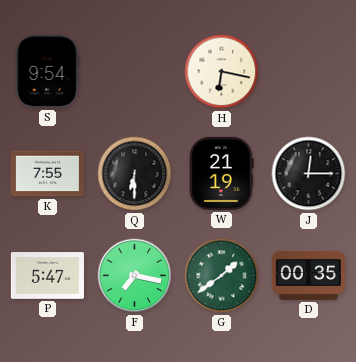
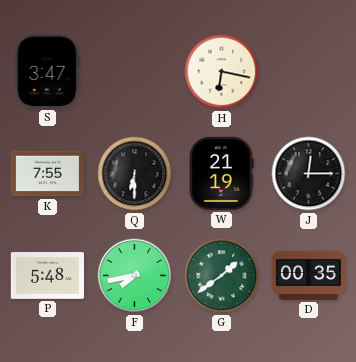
S: 9:54 -> 3:47
P: 5:47 -> 5:48
F: 7:17 -> 7:43
